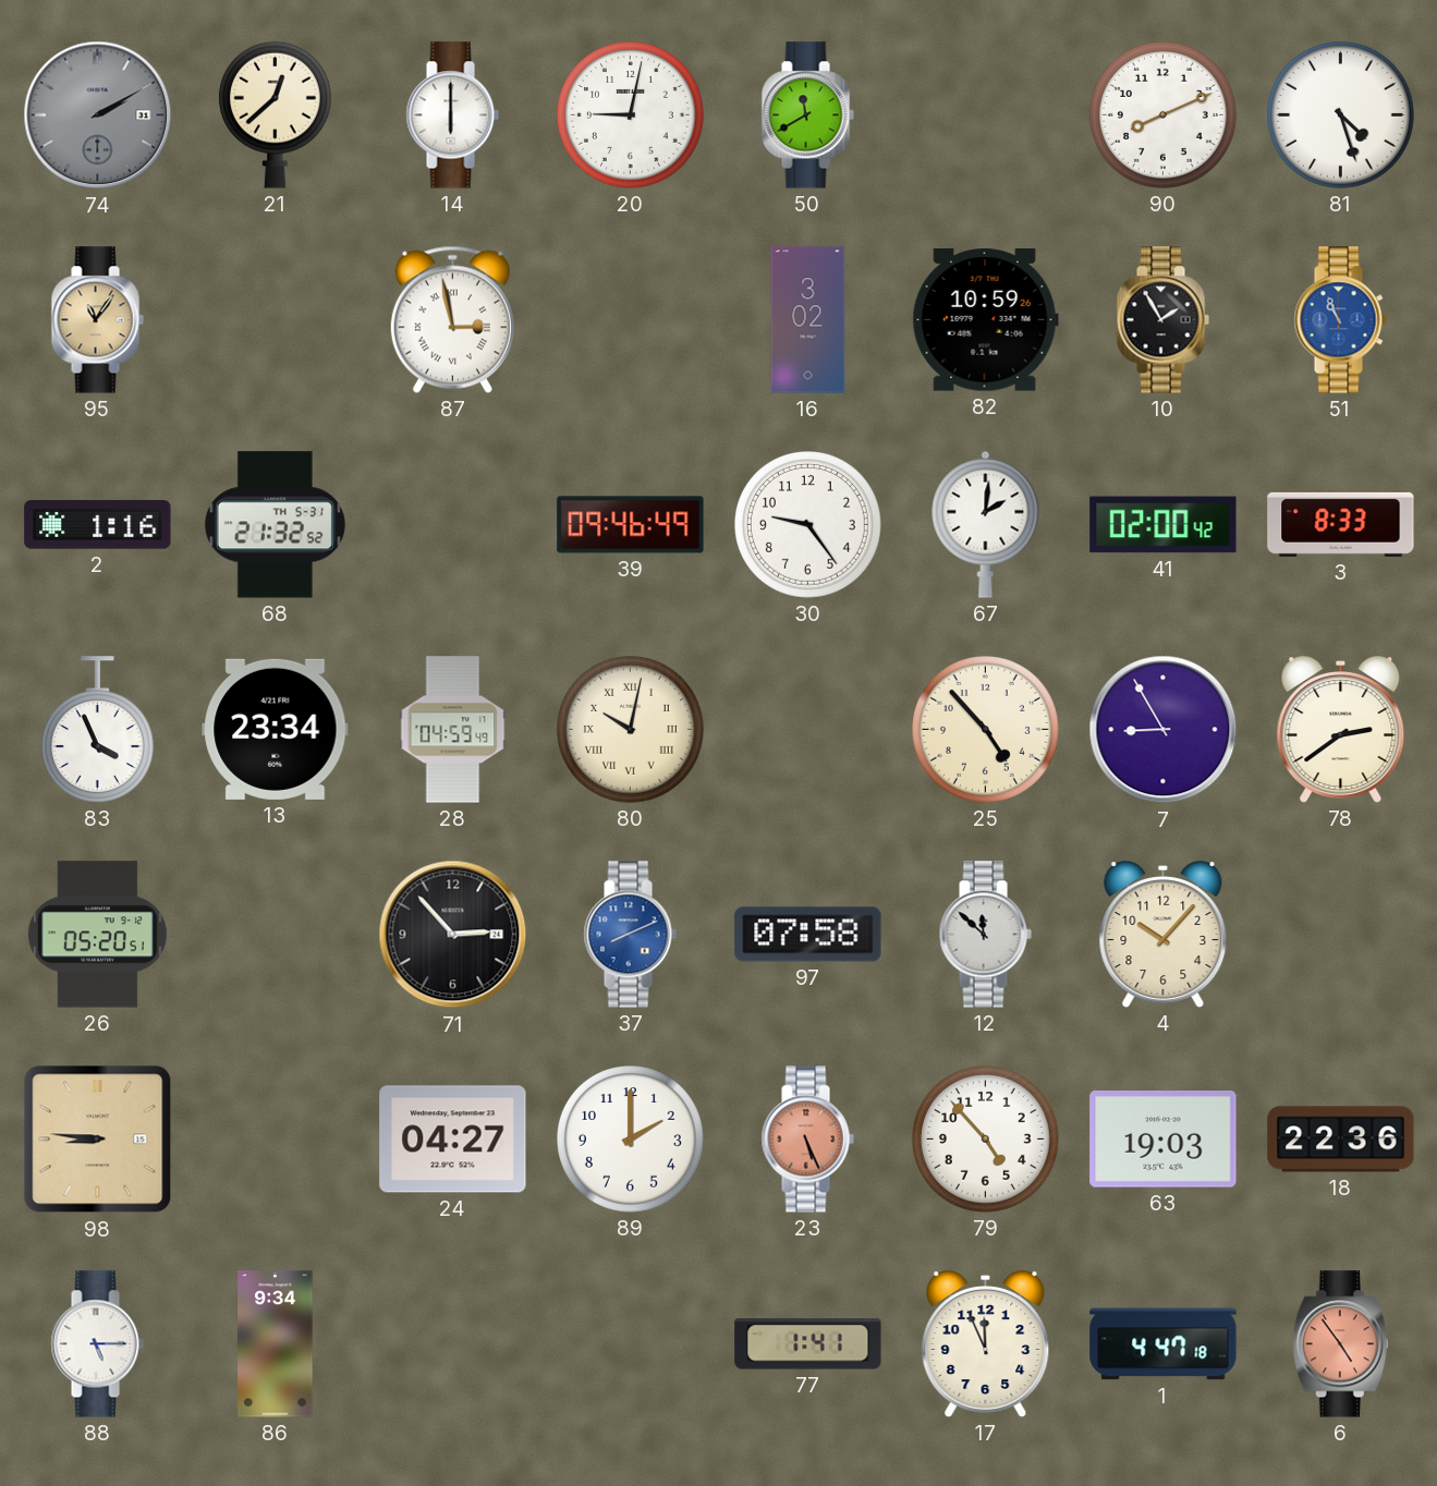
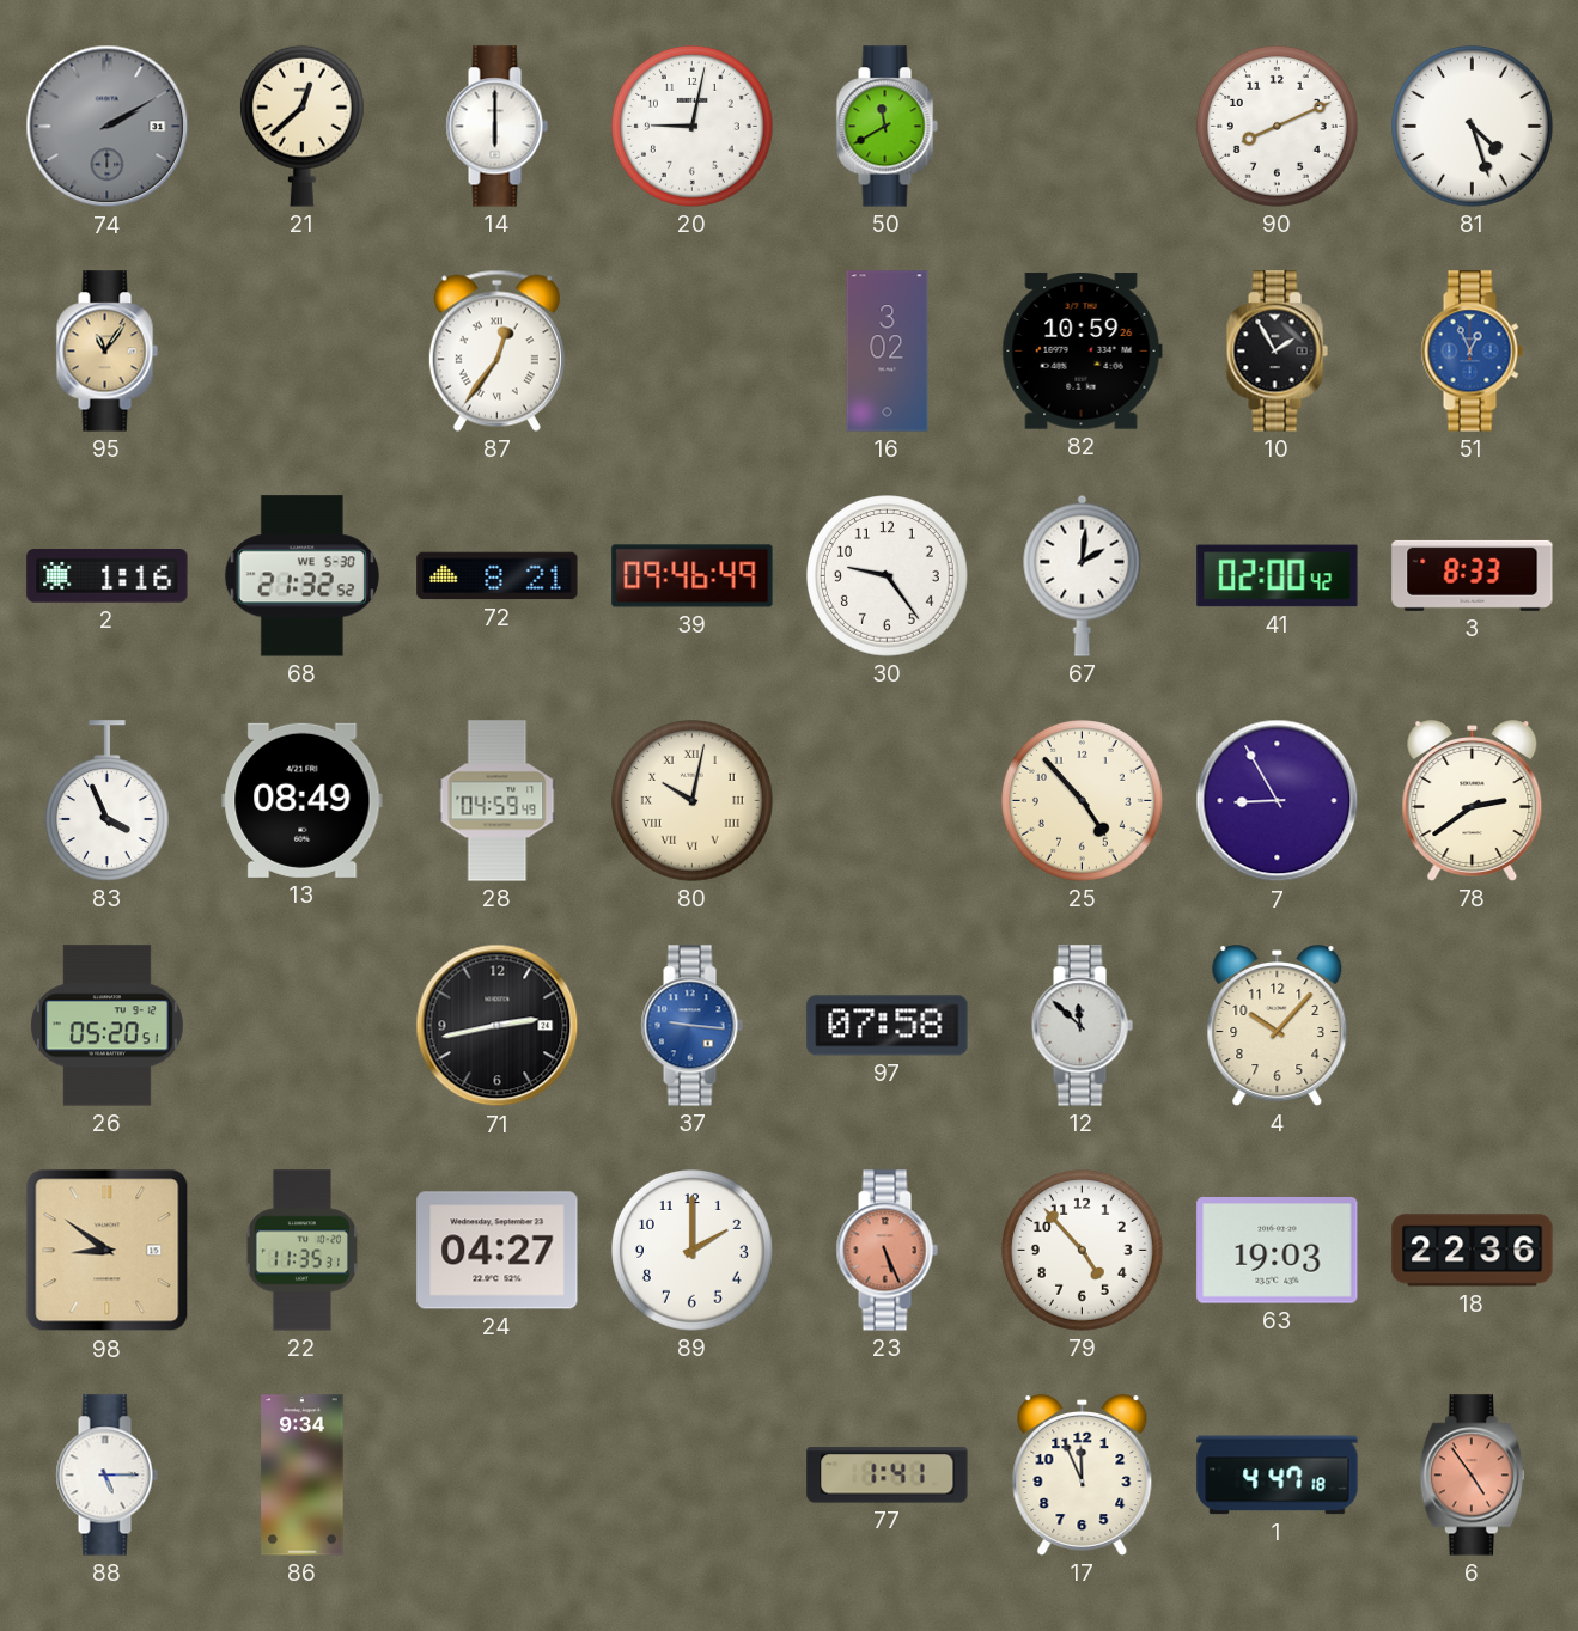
87: 2:58 -> 12:36
51: 10:56 -> 12:56
68 date: TH 5-31 -> WE 5-30
72: none -> 8:21
13: 23:34 -> 08:49
71: 2:53 -> 2:43
37: 8:11 -> 9:16
98: 8:46 -> 8:51
22: none -> 11:35
